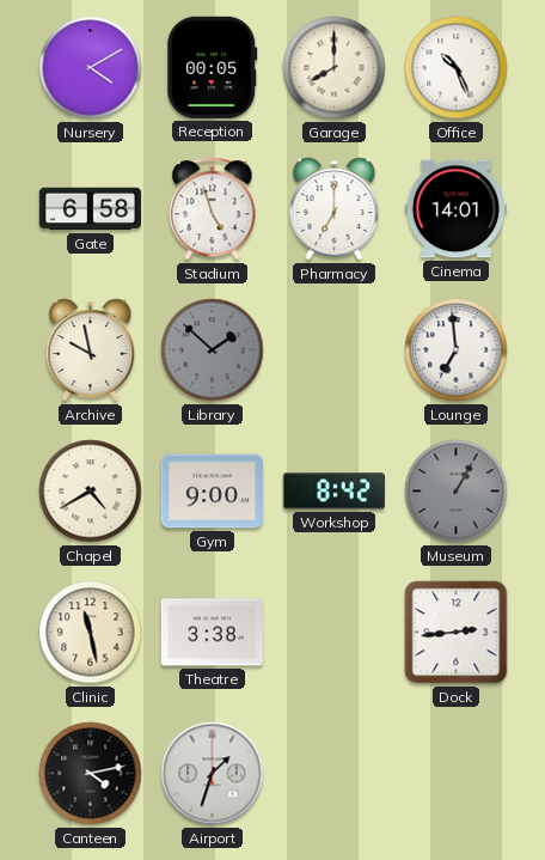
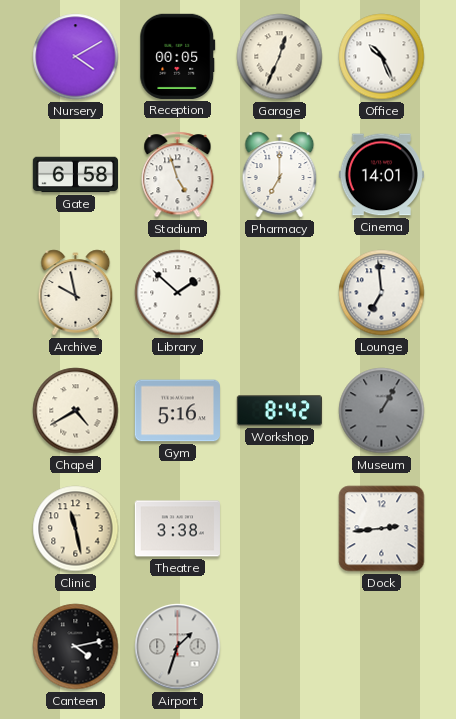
Garage: 8:00 -> 12:34
Library dial: grey -> white
Gym: 9:00 -> 5:16
